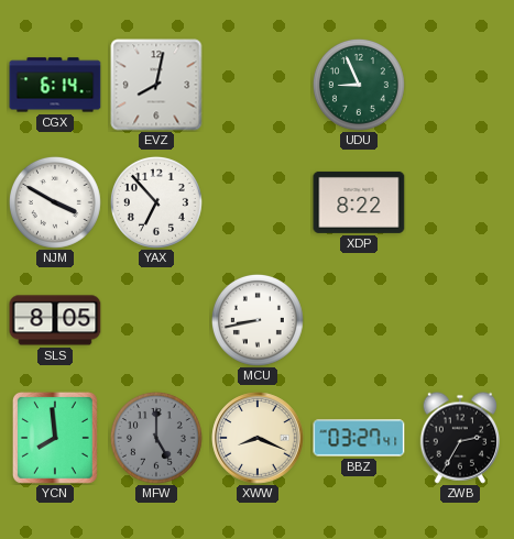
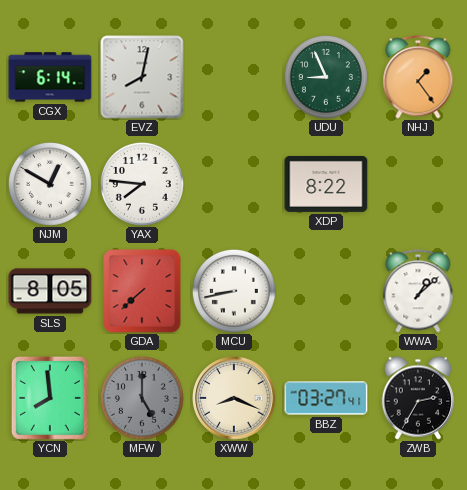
NHJ: none -> 1:24
NJM: 3:50 -> 12:50
YAX: 6:53 -> 7:46
GDA: none -> 7:38
WWA: none -> 1:08
